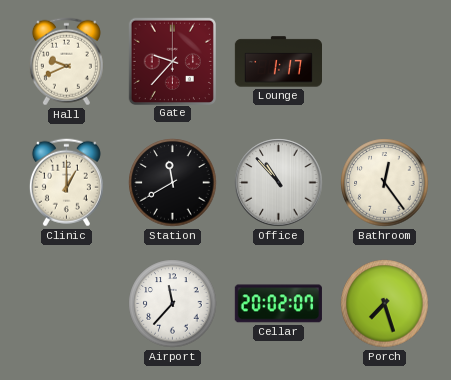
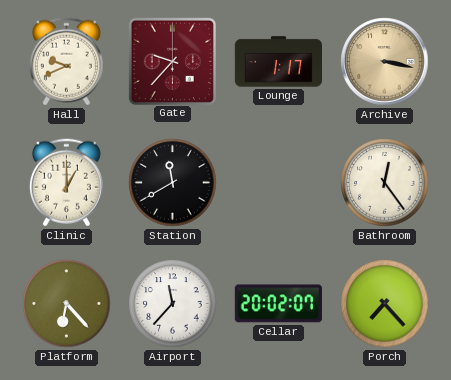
Archive: none -> 3:17
Office: 10:53 -> none
Platform: none -> 6:23
Porch: 7:27 -> 7:23
